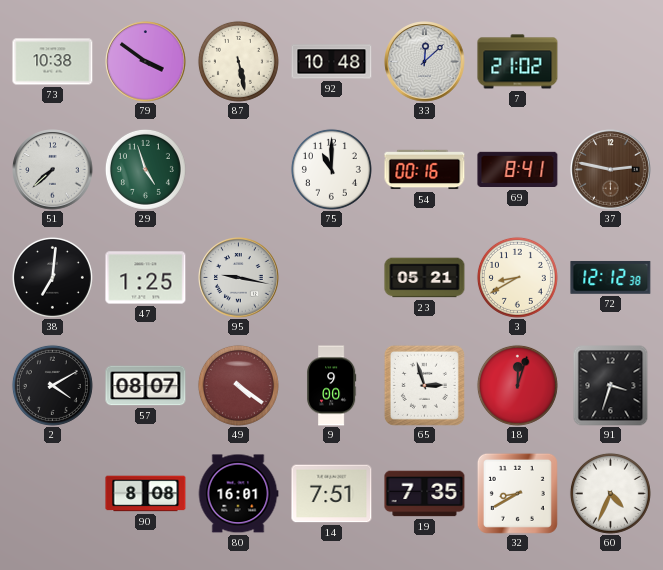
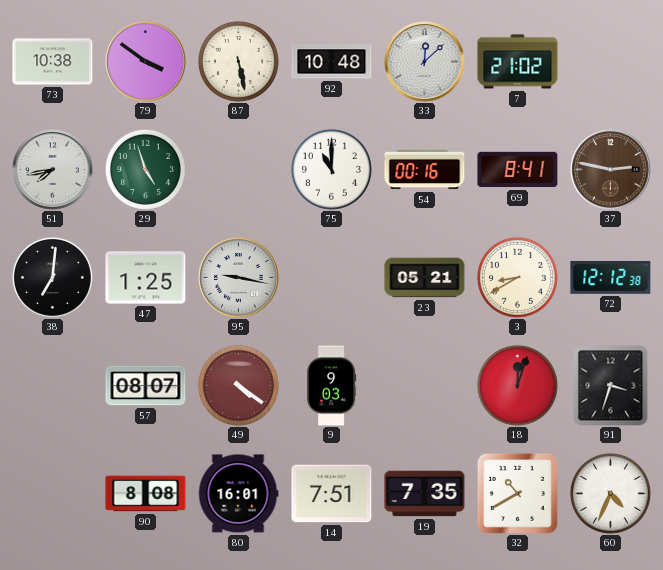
51: 7:38 -> 7:43
2: 4:10 -> none
9: 9:00 -> 9:03
65: 2:57 -> none
32: 8:40 -> 10:40
